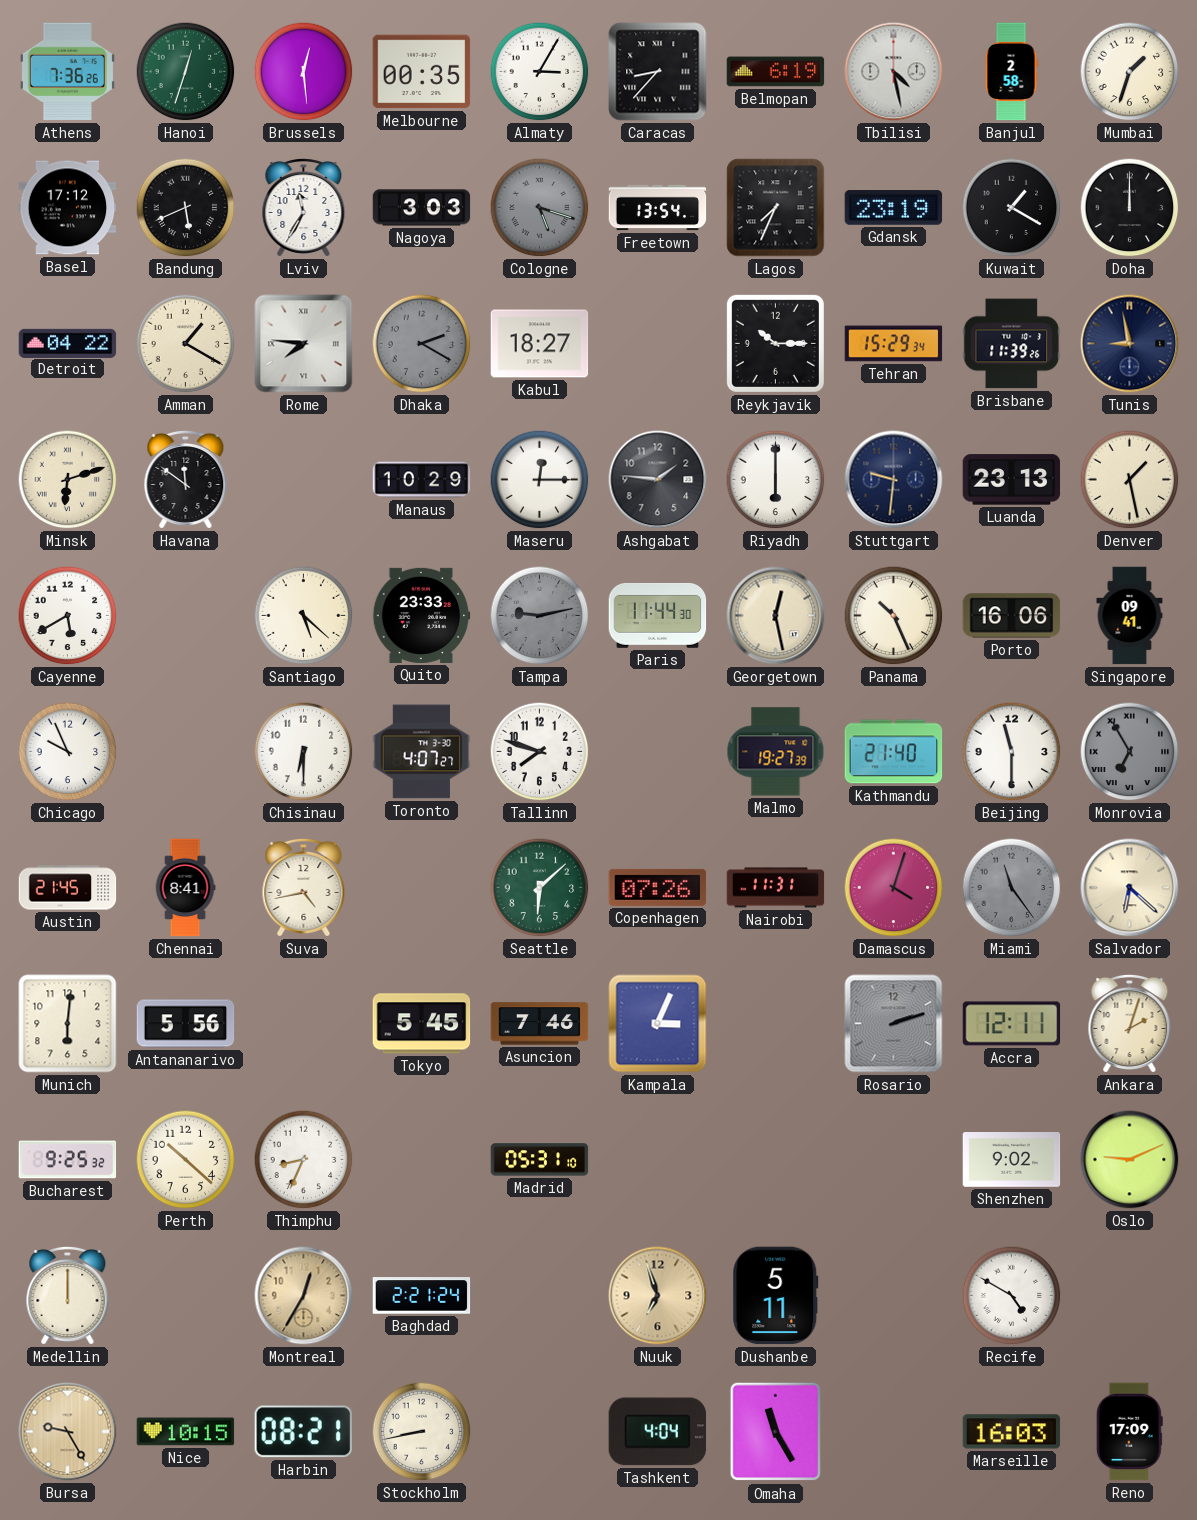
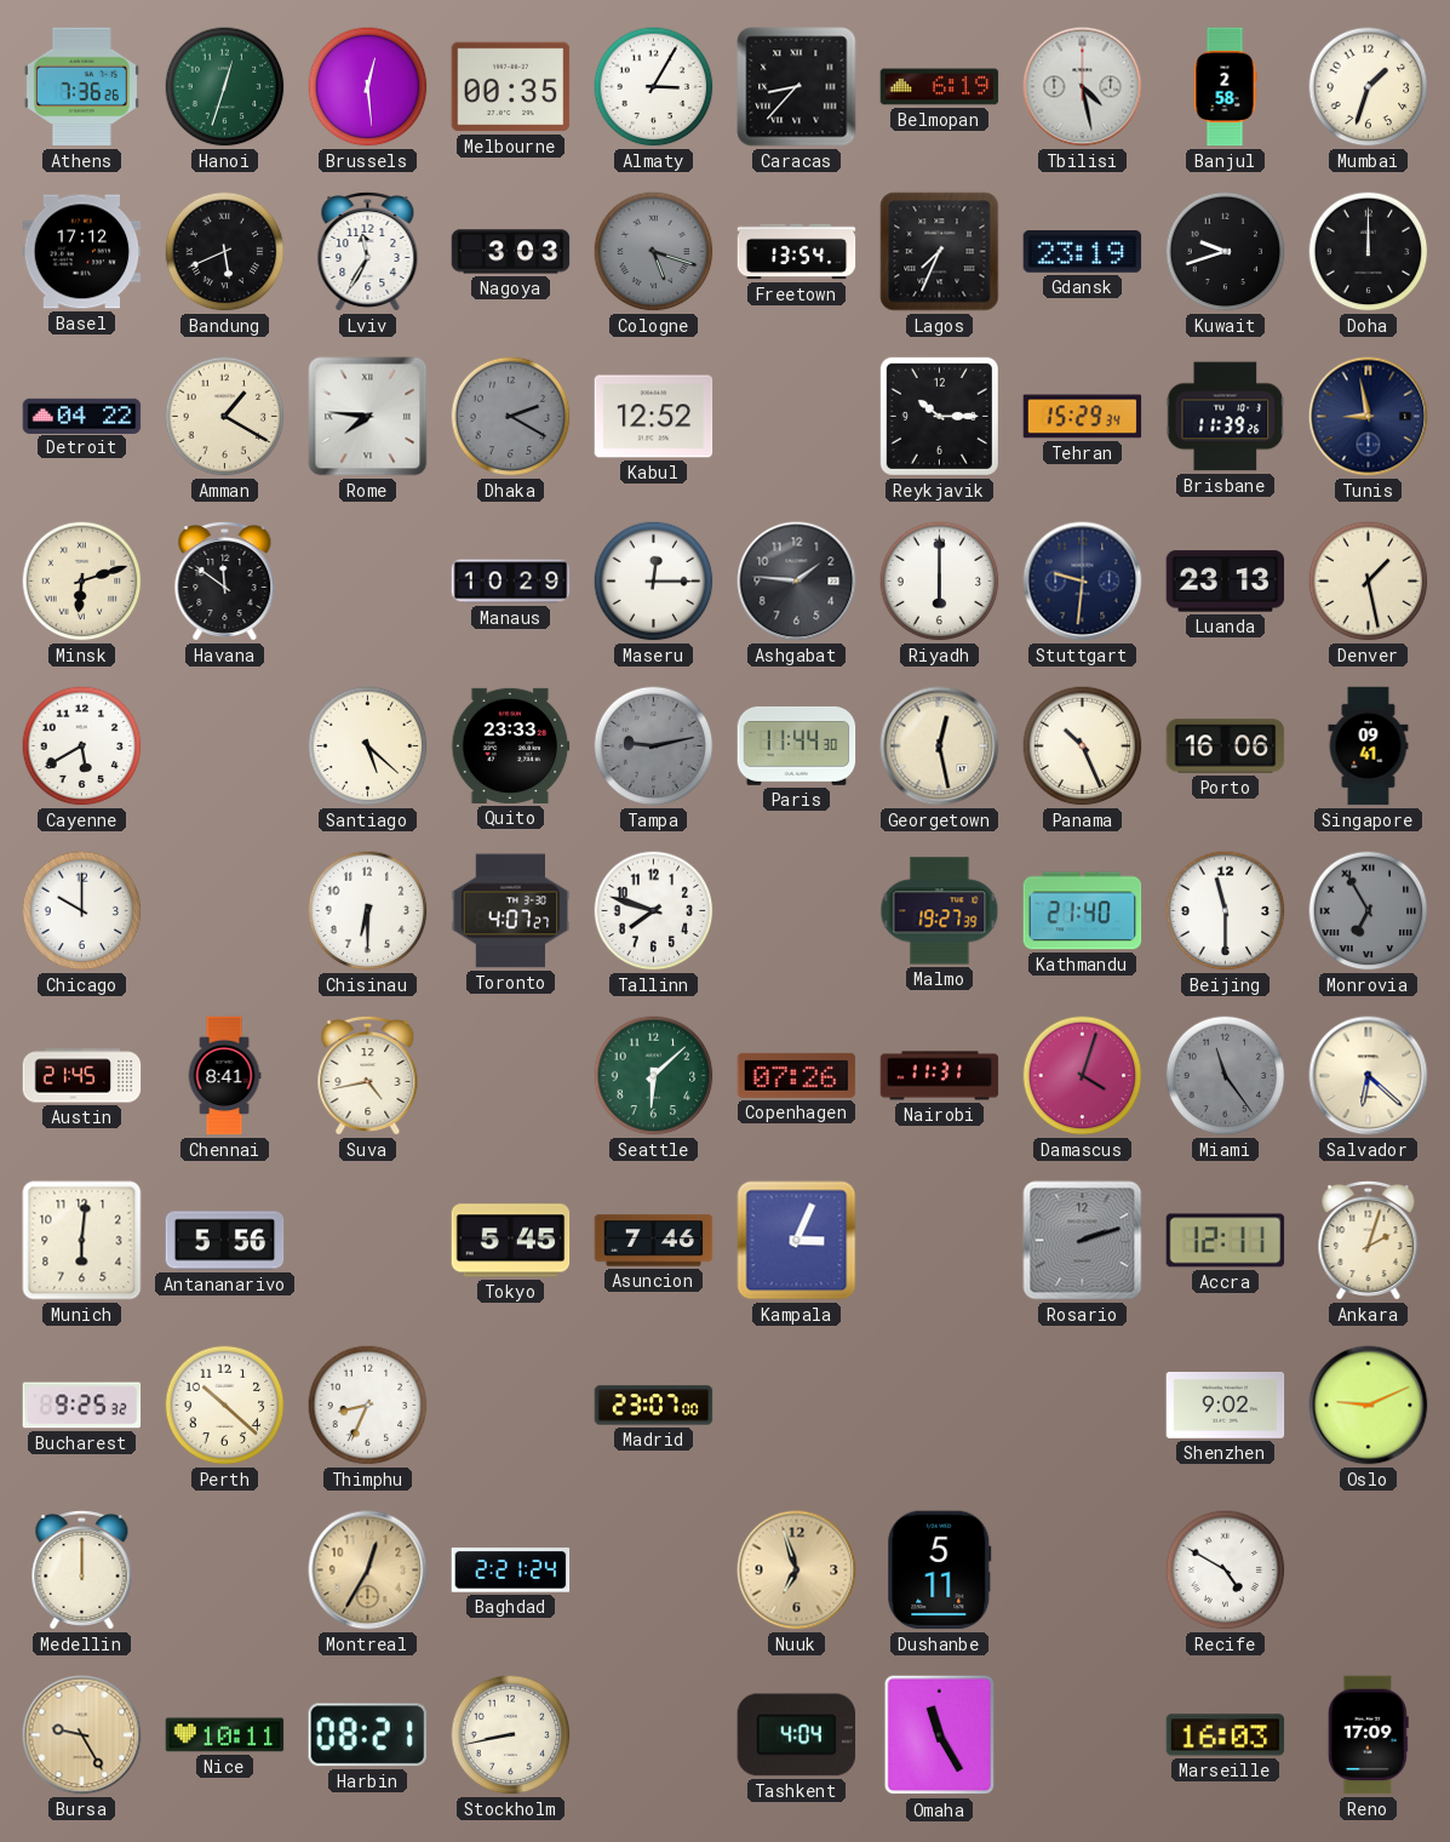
Kuwait: 1:20 -> 9:42
Kabul: 18:27 -> 12:52
Chicago: 9:56 -> 10:00
Madrid: 05:31 -> 23:07
Nice: 10:15 -> 10:11
